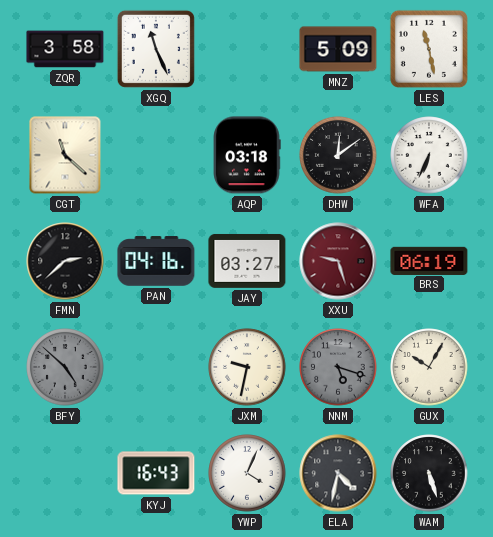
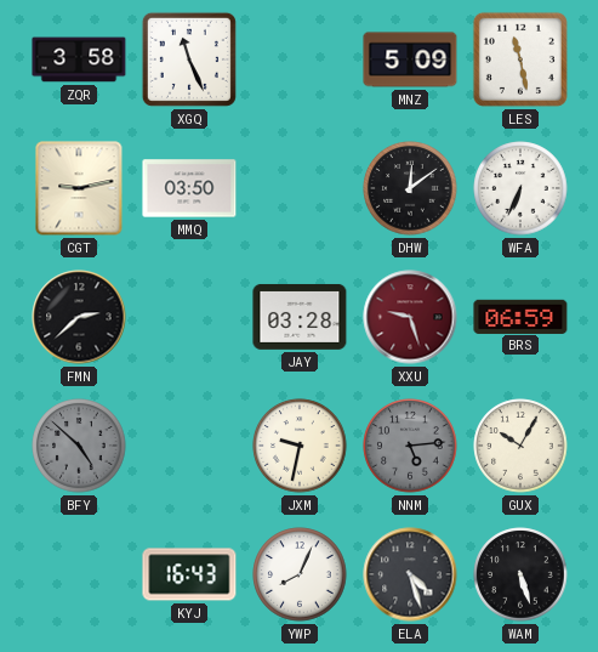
CGT: 11:22 -> 9:13
MMQ: none -> 03:50
AQP: 03:18 -> none
PAN: 04:16 -> none
JAY: 03:27 -> 03:28
BRS: 06:19 -> 06:59
NNM: 5:18 -> 5:14
YWP: 4:04 -> 8:04
ELA: 4:32 -> 4:27
